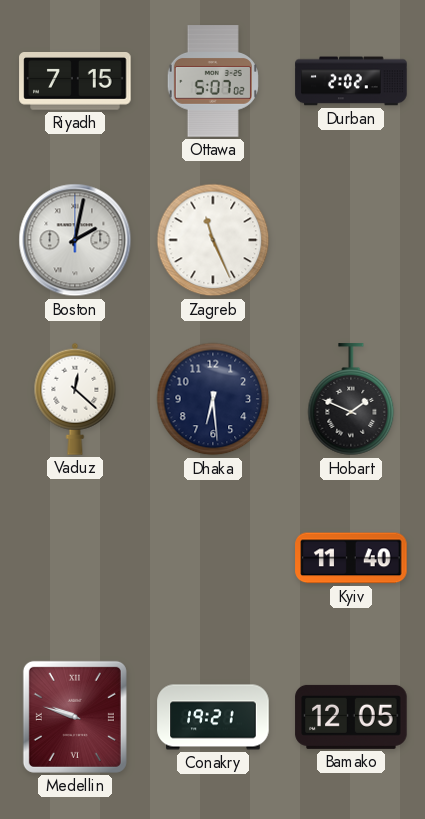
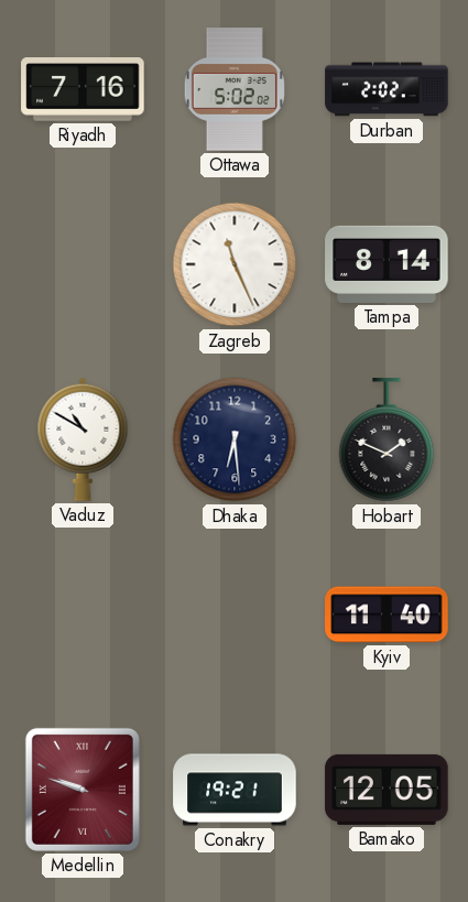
Riyadh: 7:15 -> 7:16
Ottawa: 5:07 -> 5:02
Boston: 2:02 -> none
Tampa: none -> 8:14
Vaduz: 12:22 -> 10:50
